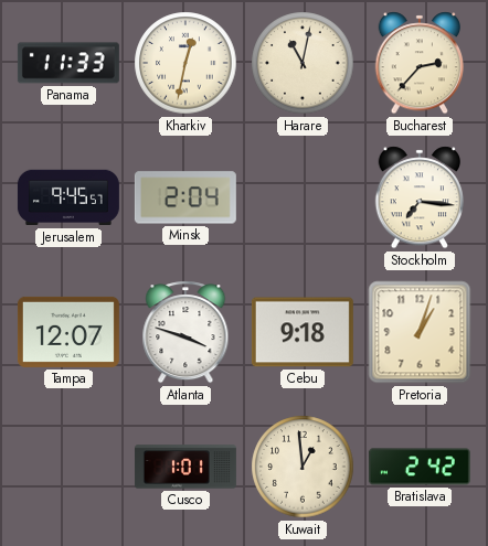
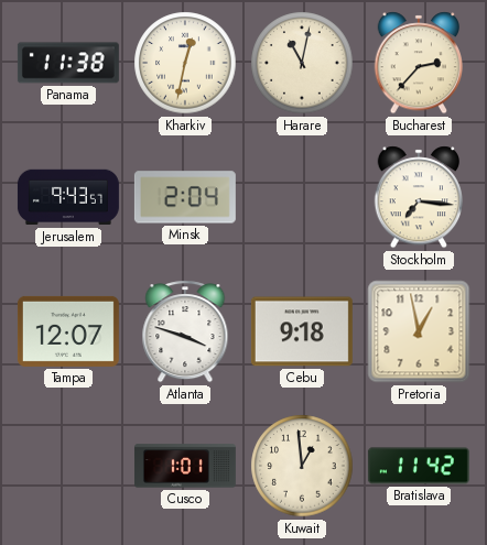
Panama: 11:33 -> 11:38
Jerusalem: 9:45 -> 9:43
Pretoria: 1:03 -> 12:58
Bratislava: 2:42 -> 11:42
